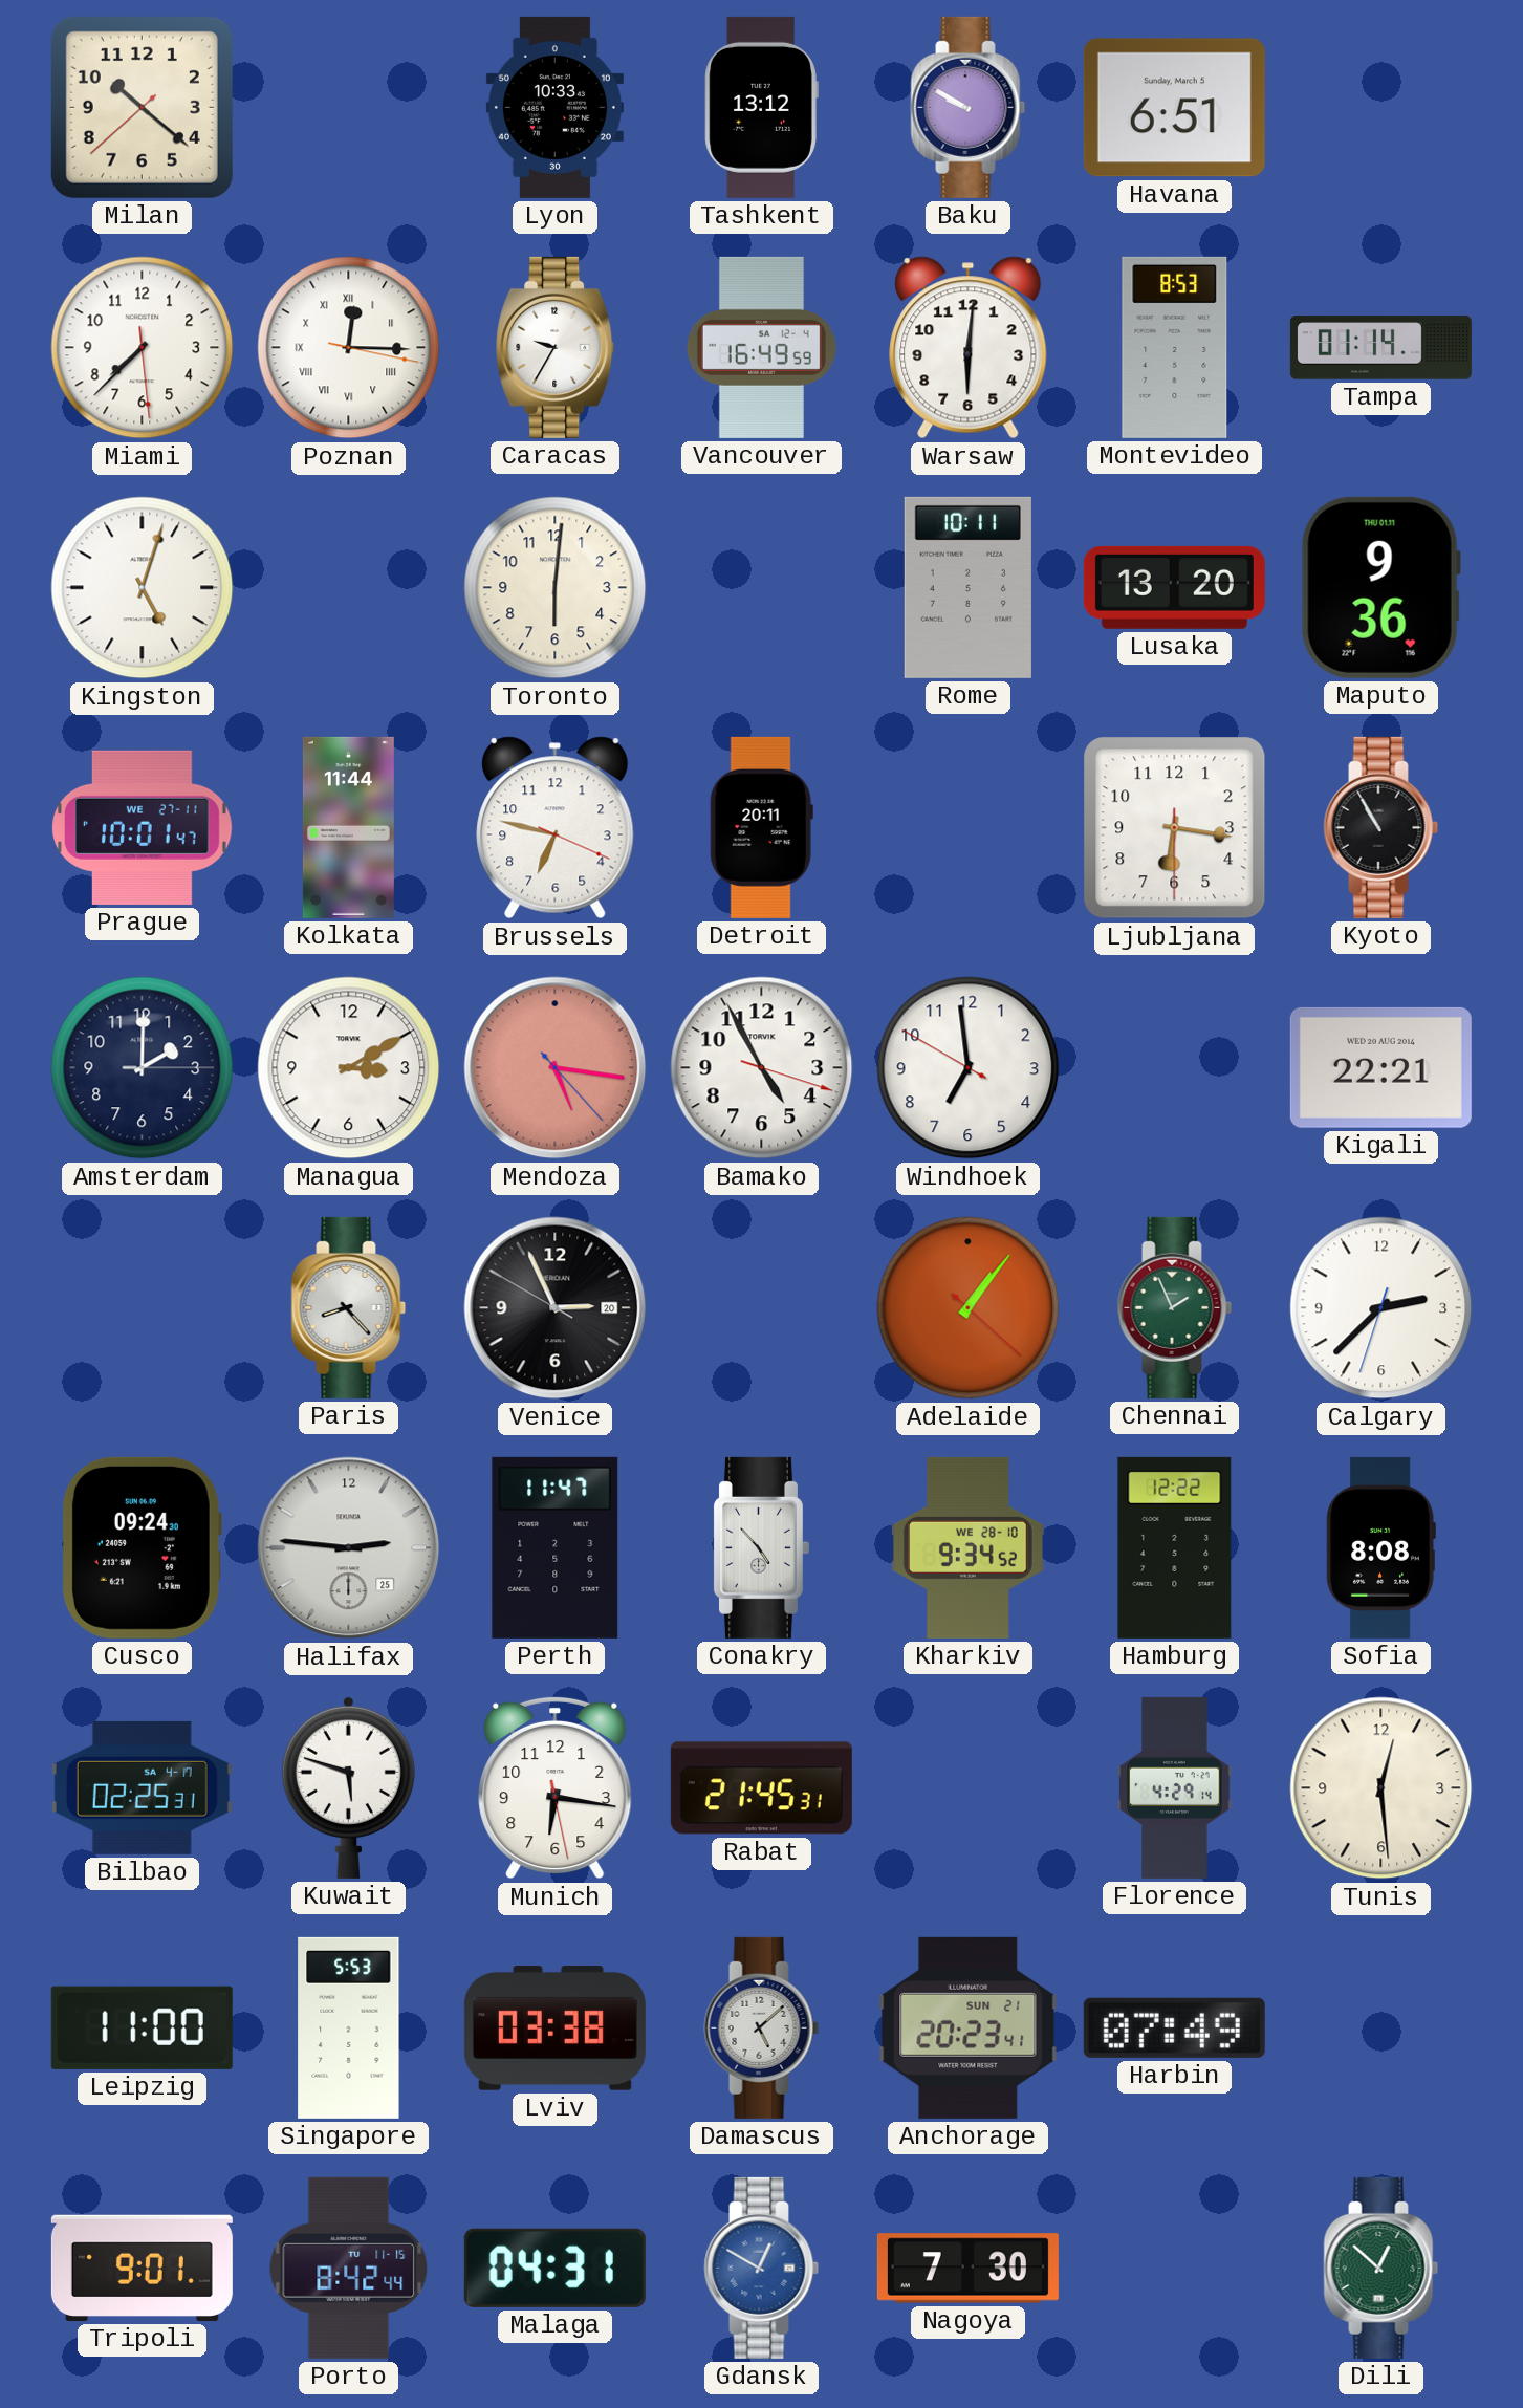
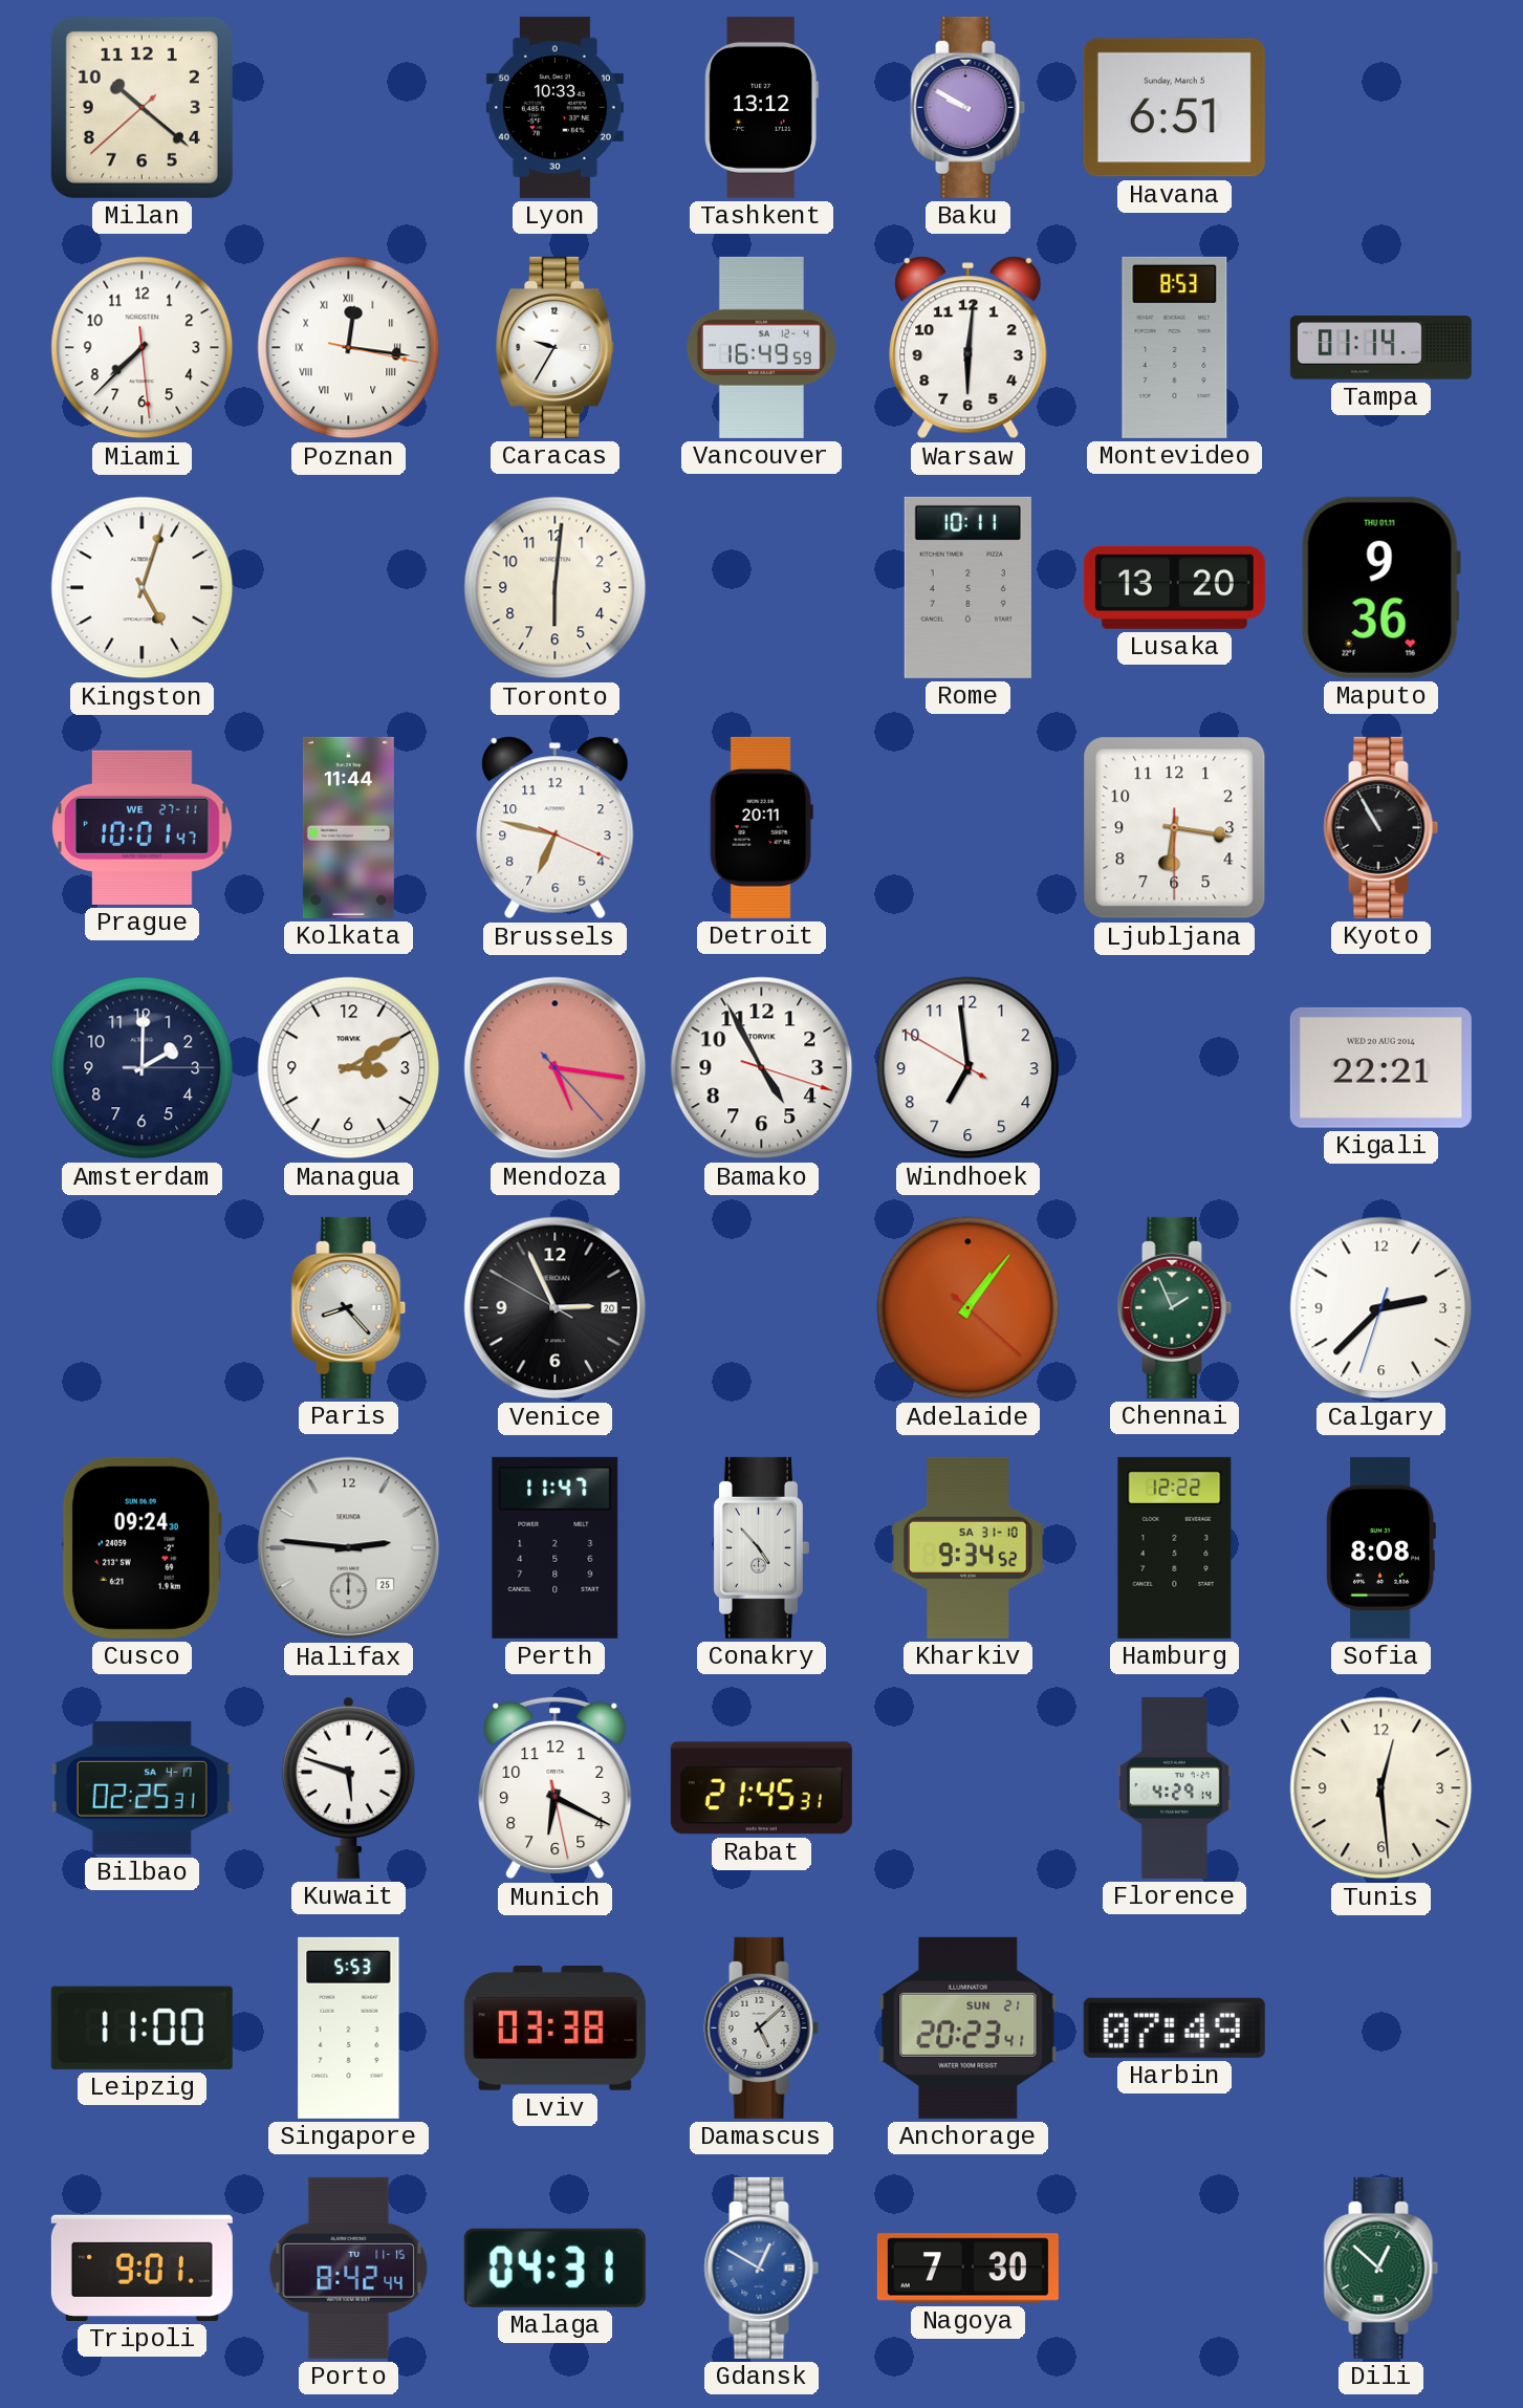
Poznan: 12:15 -> 12:16
Kharkiv date: WE 28-10 -> SA 31-10
Munich: 6:16 -> 6:19
